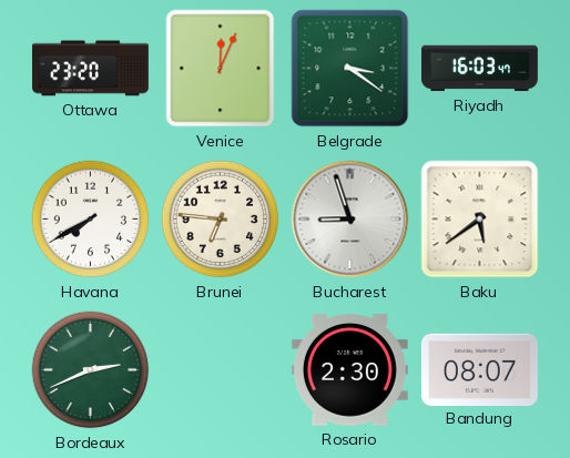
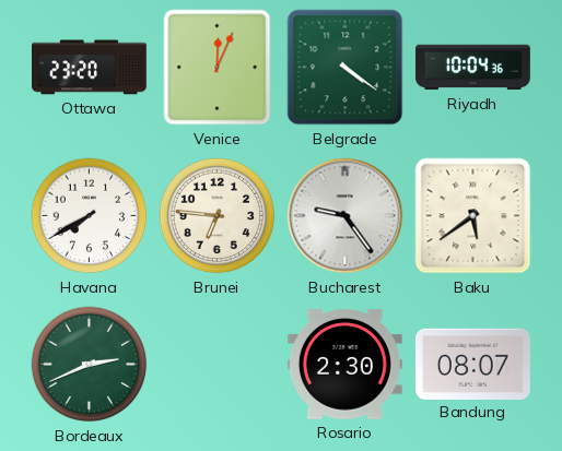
Belgrade: 3:21 -> 4:21
Riyadh: 16:03 -> 10:04
Bucharest: 8:57 -> 9:24
